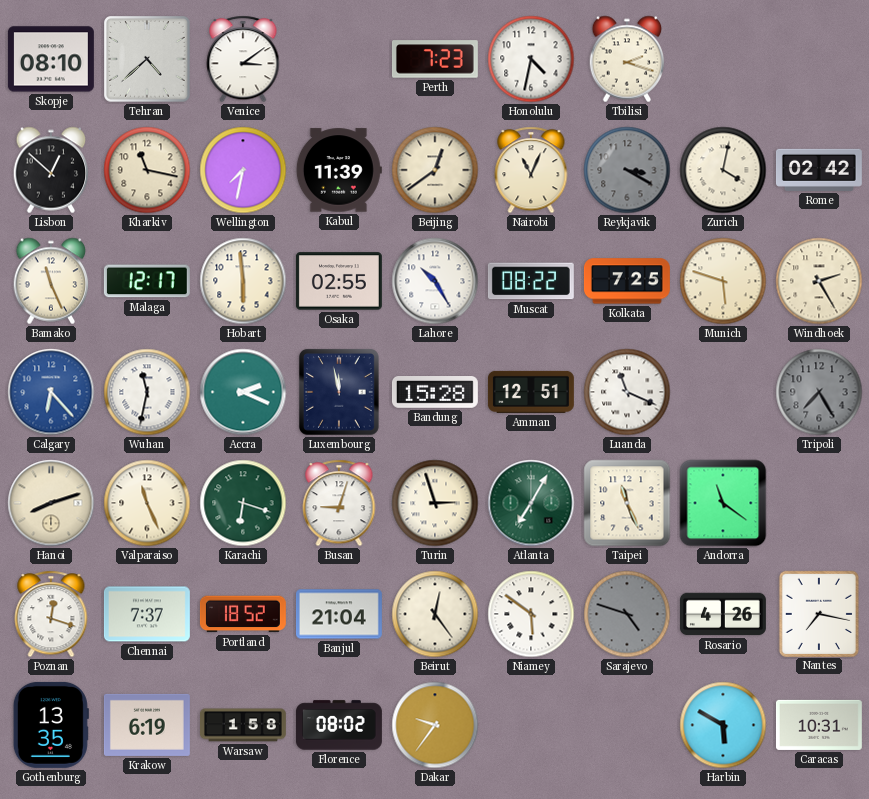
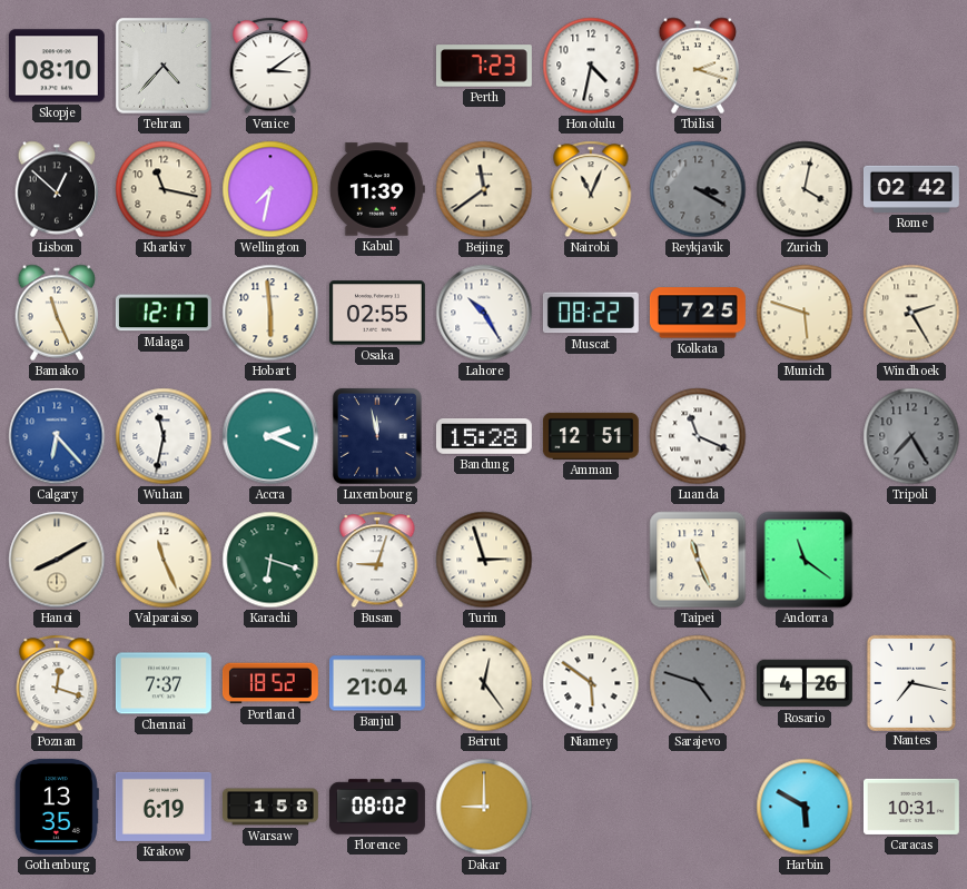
Tehran: 4:38 -> 4:37
Beijing: 12:39 -> 11:39
Hanoi: 8:12 -> 8:10
Atlanta: 7:05 -> none
Dakar: 9:36 -> 9:00
